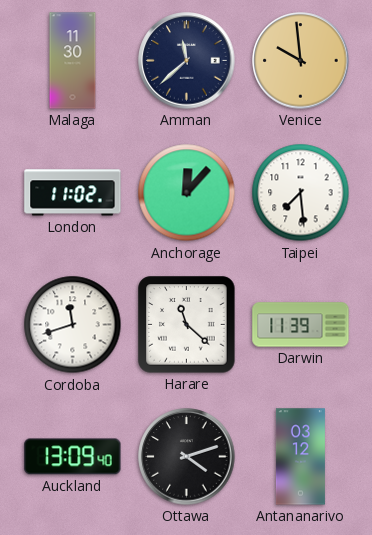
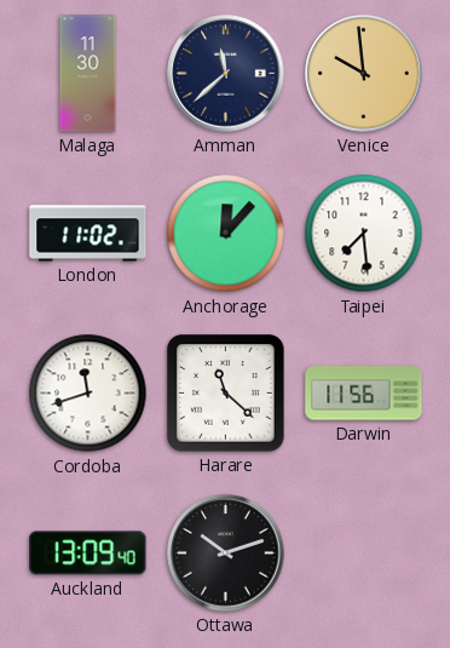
Darwin: 11:39 -> 11:56
Ottawa: 4:12 -> 10:12
Antananarivo: 03:12 -> none
